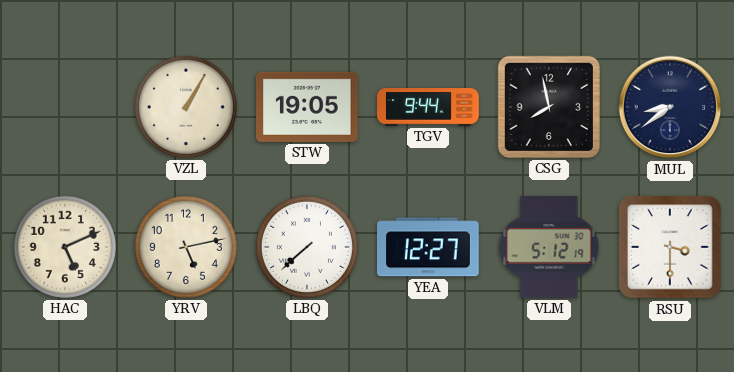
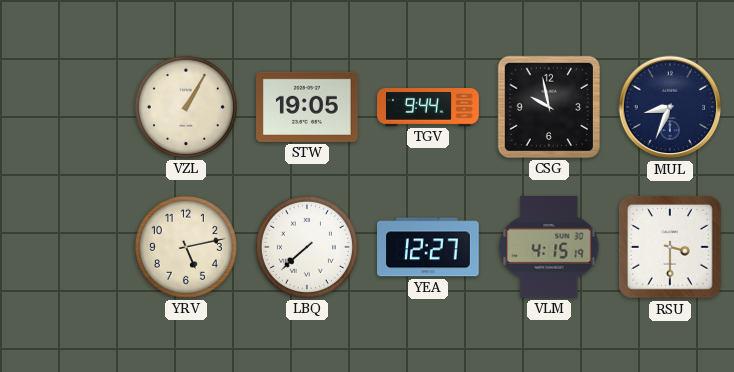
CSG: 7:58 -> 9:58
MUL: 8:39 -> 8:34
HAC: 5:11 -> none
VLM: 5:12 -> 4:15
